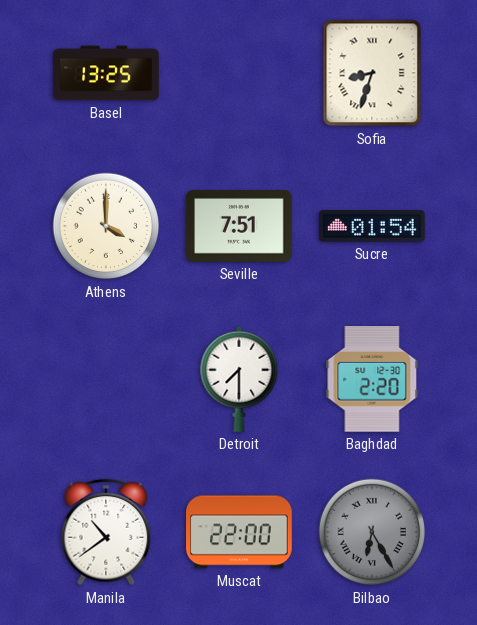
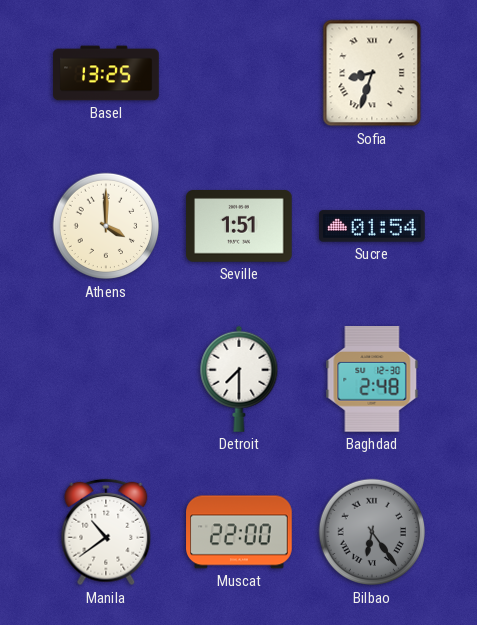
Seville: 7:51 -> 1:51
Baghdad: 2:20 -> 2:48
Bilbao: 6:25 -> 6:24
